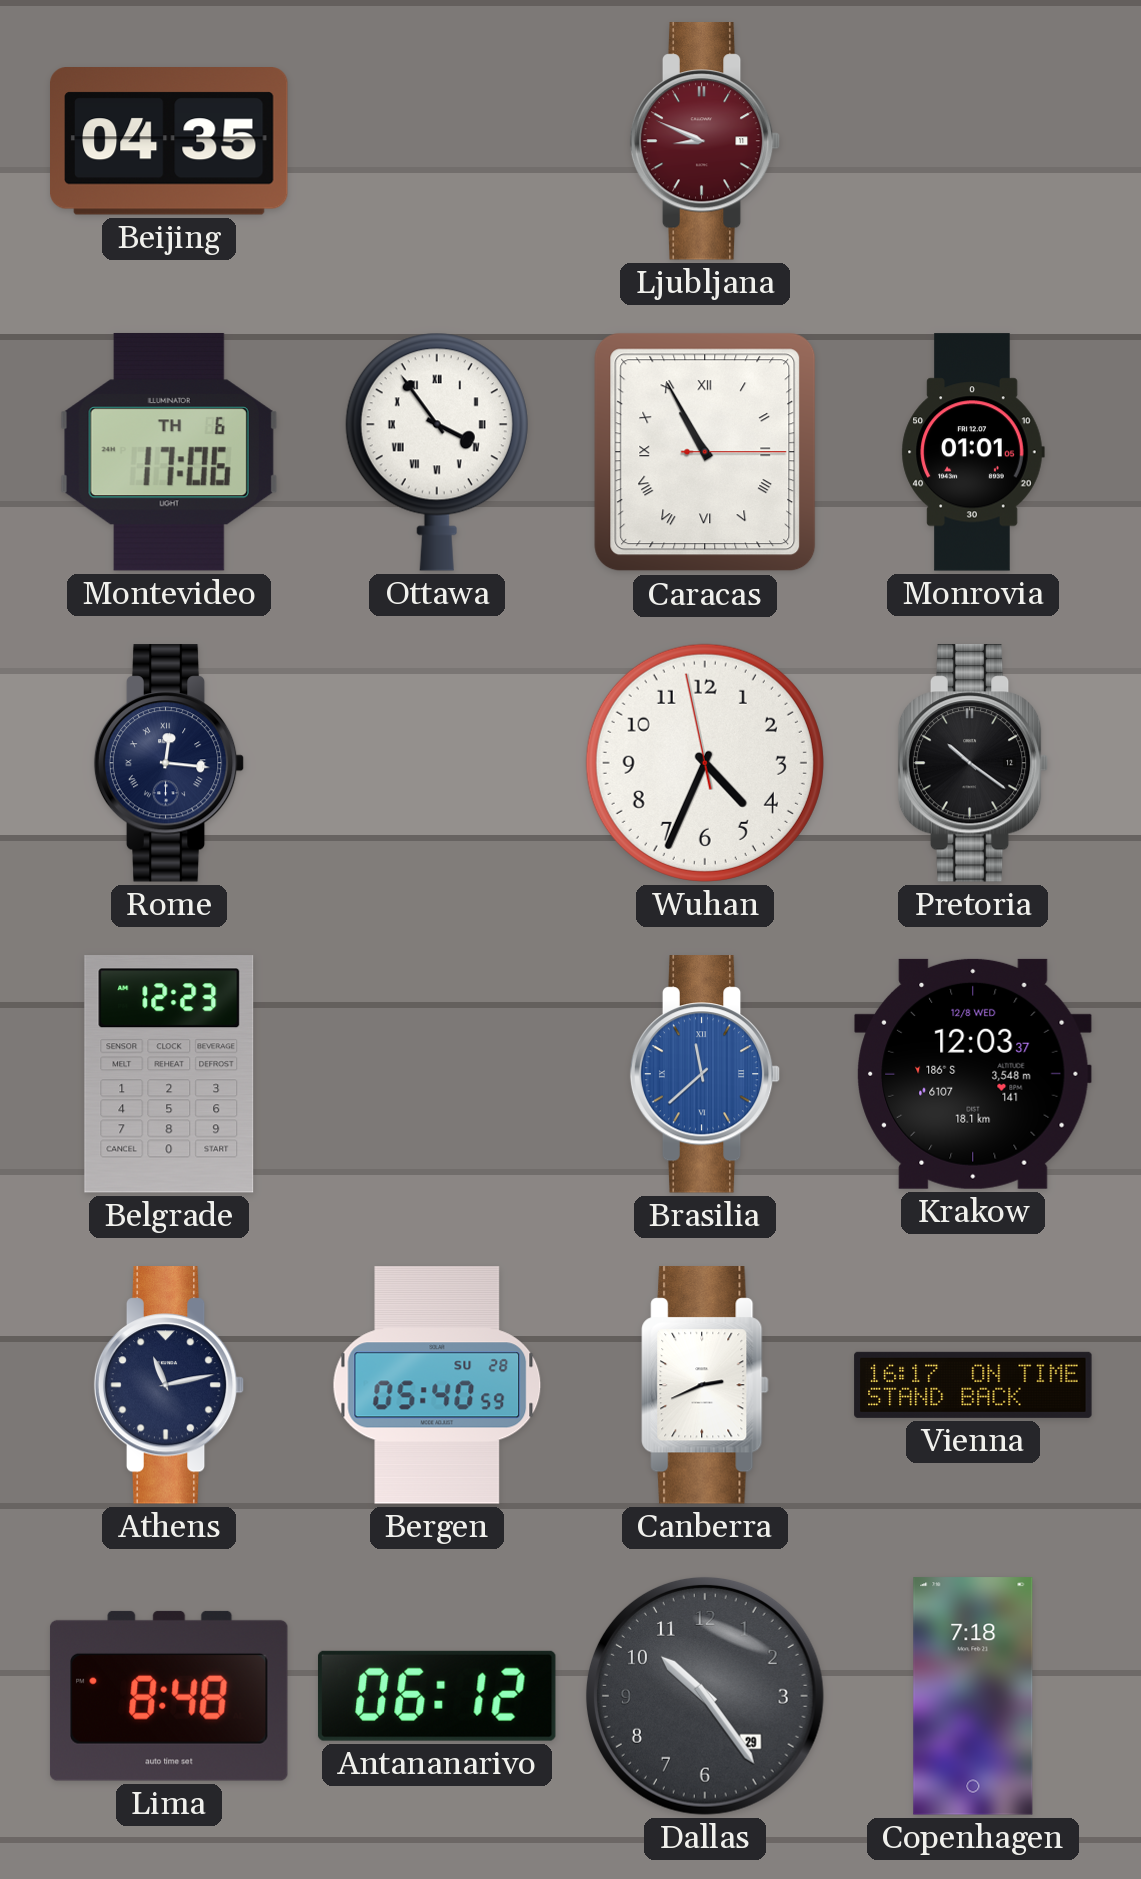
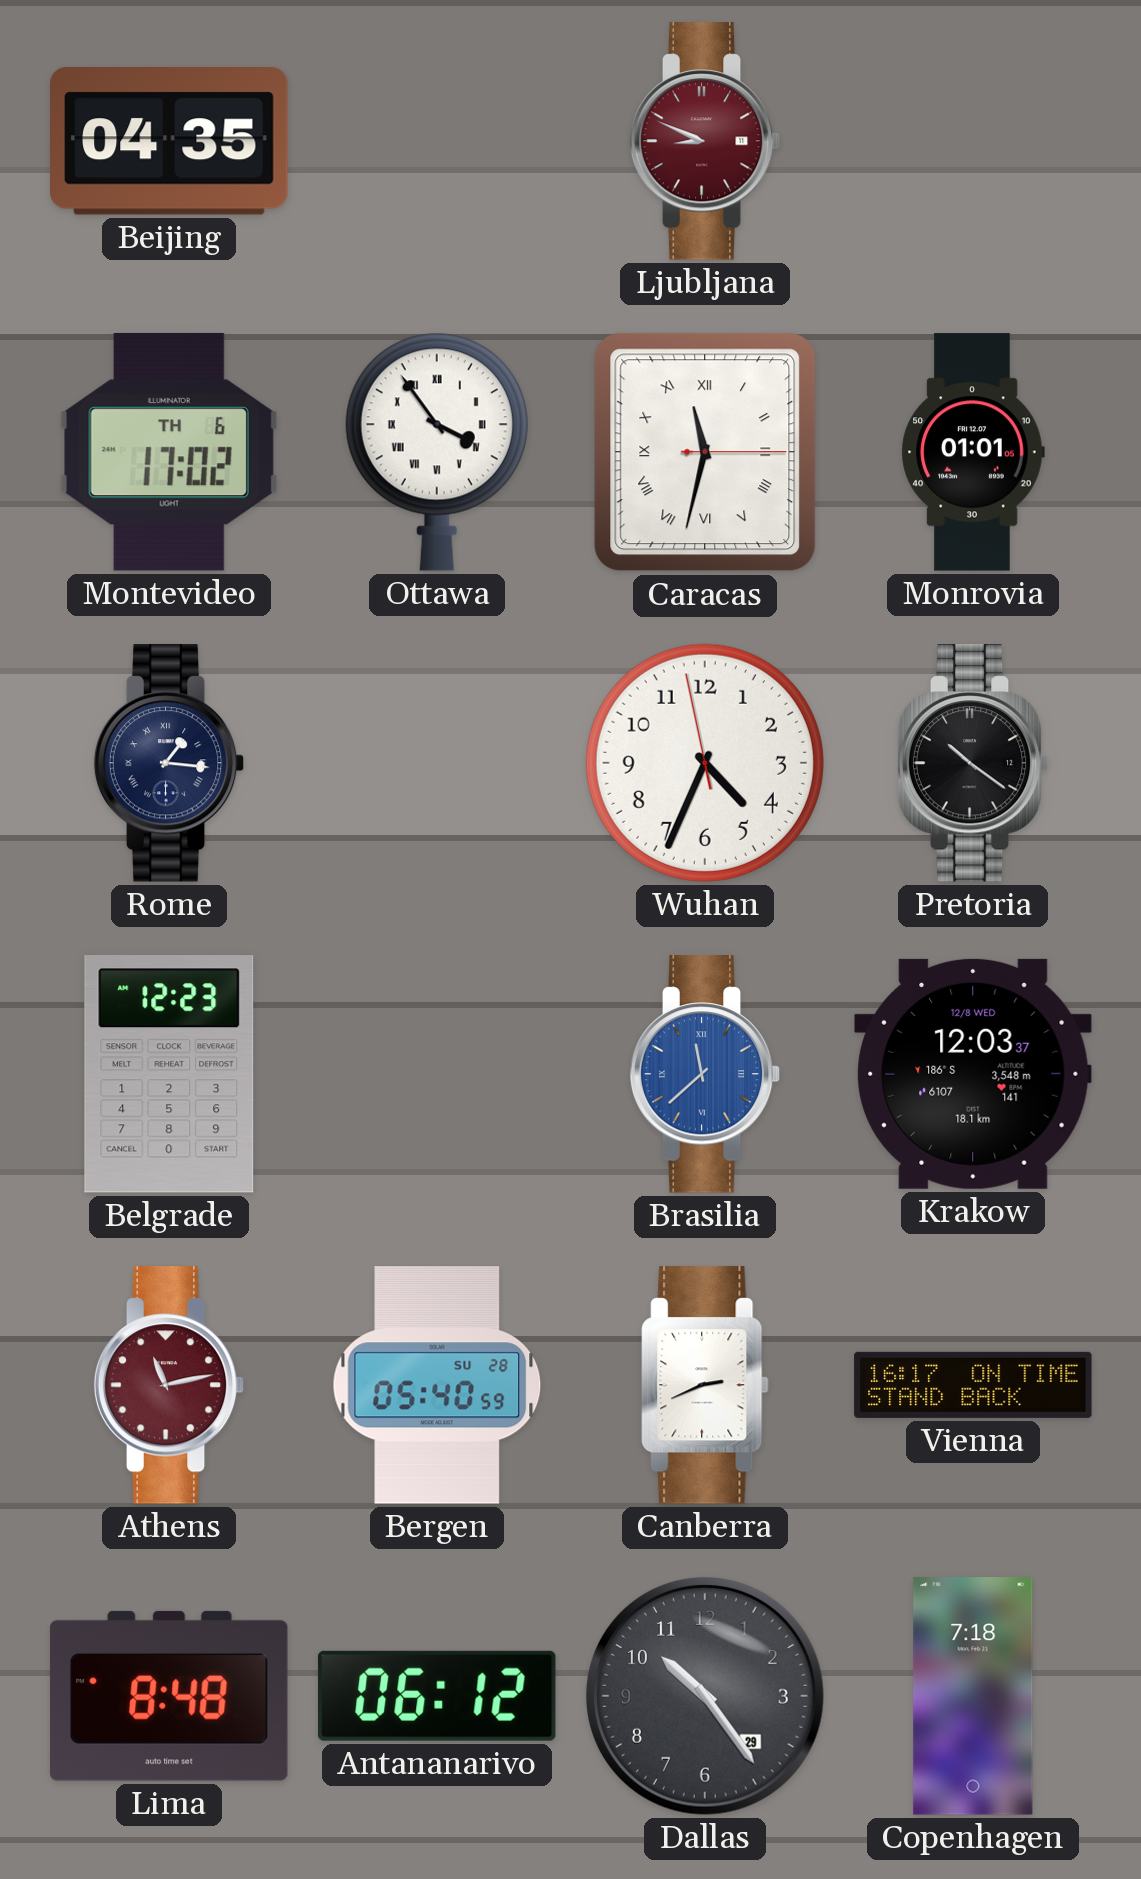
Montevideo: 17:06 -> 17:02
Caracas: 10:55 -> 11:32
Rome: 12:16 -> 1:16
Athens dial: navy -> burgundy
